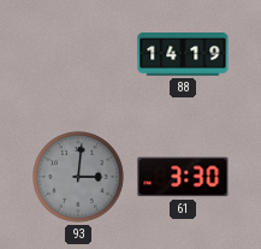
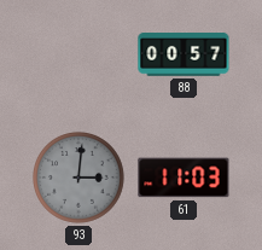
88: 14:19 -> 00:57
61: 3:30 -> 11:03
